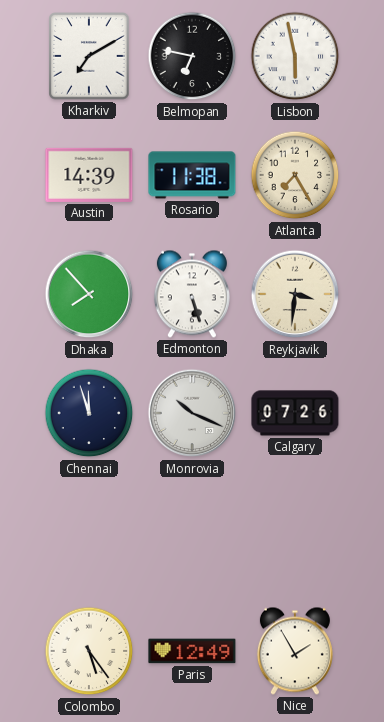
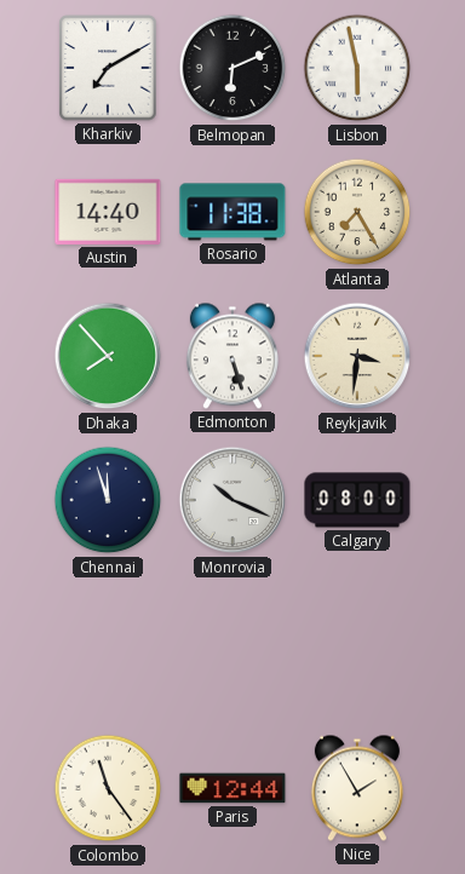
Belmopan: 6:47 -> 6:11
Austin: 14:39 -> 14:40
Calgary: 07:26 -> 08:00
Colombo: 5:24 -> 11:24
Paris: 12:49 -> 12:44
